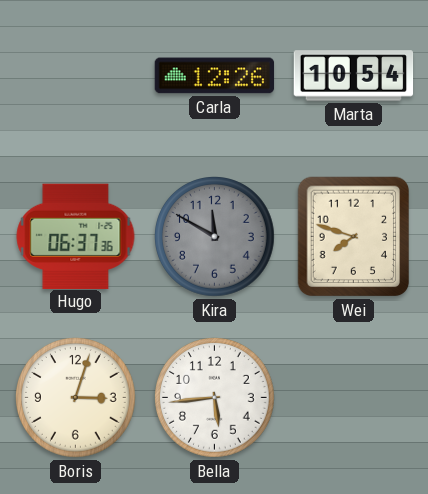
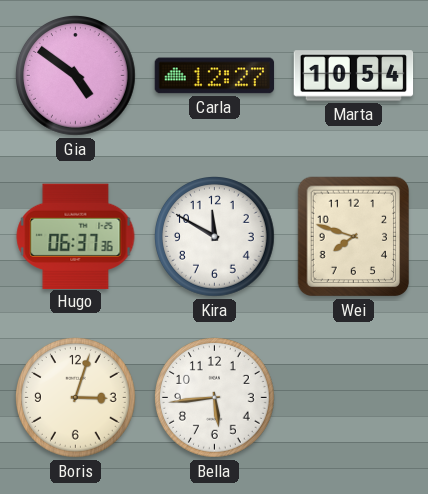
Gia: none -> 4:51
Carla: 12:26 -> 12:27
Kira dial: grey -> white
